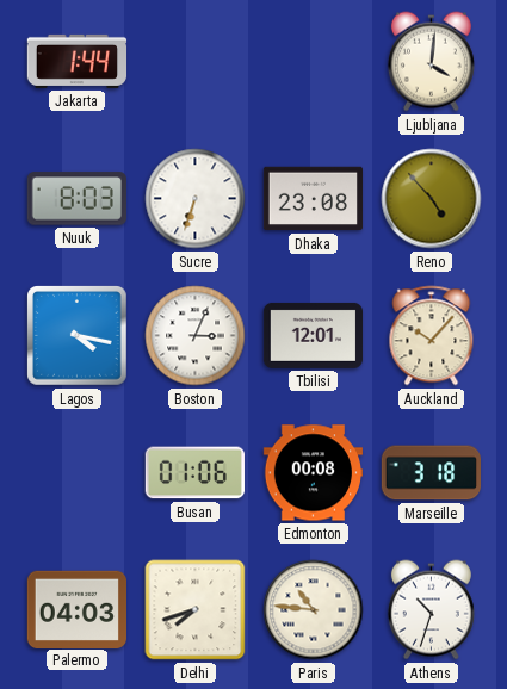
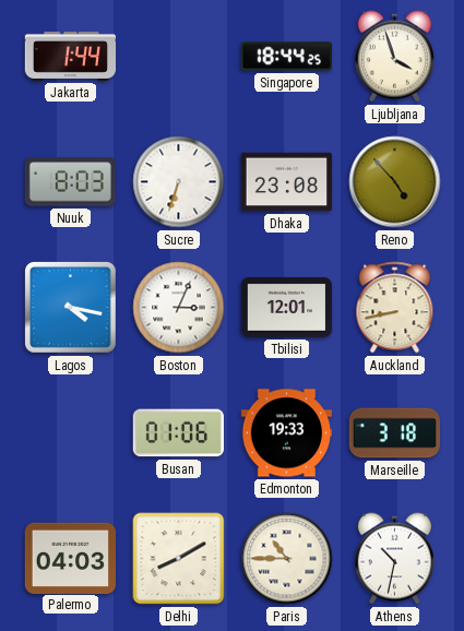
Singapore: none -> 18:44
Ljubljana: 4:01 -> 3:57
Auckland: 10:07 -> 8:43
Edmonton: 00:08 -> 19:33
Delhi: 7:42 -> 8:10
Paris: 10:46 -> 10:45
Athens: 10:33 -> 10:32
